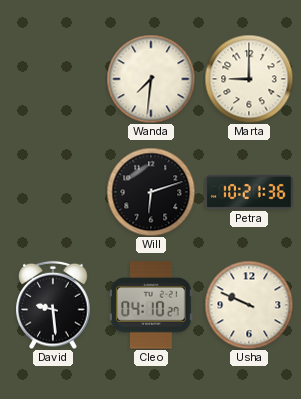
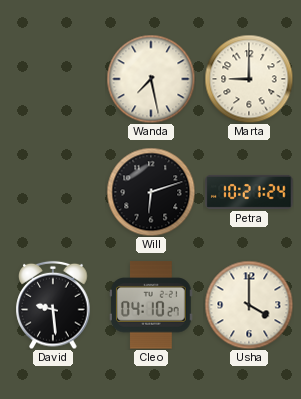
Wanda: 7:31 -> 7:28
Petra: 10:21:36 -> 10:21:24
Usha: 9:49 -> 4:00
